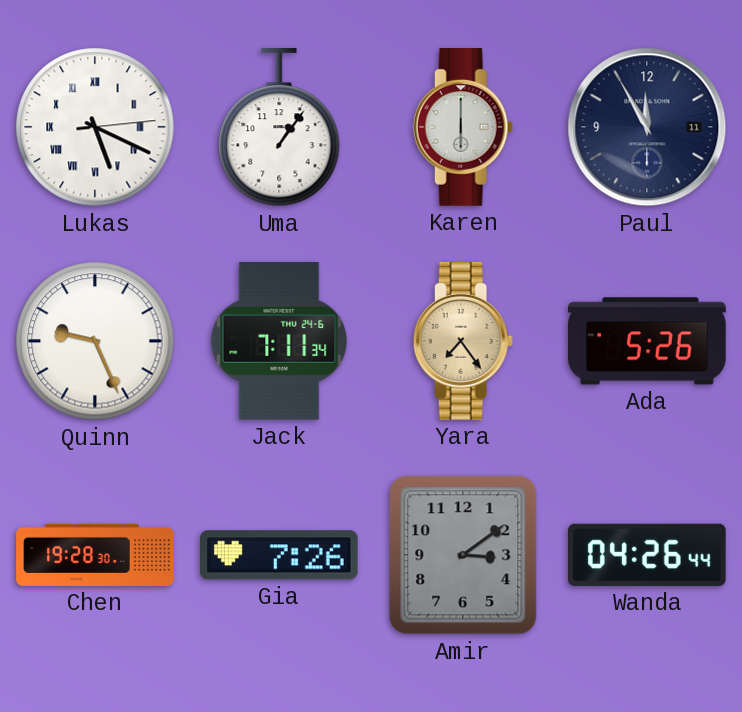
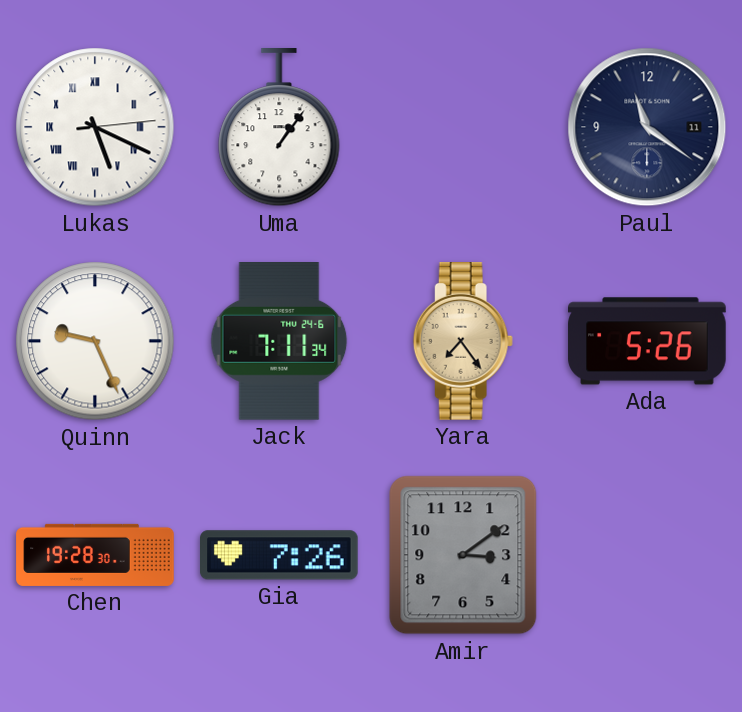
Karen: 6:00 -> none
Paul: 11:55 -> 11:21
Wanda: 04:26 -> none
